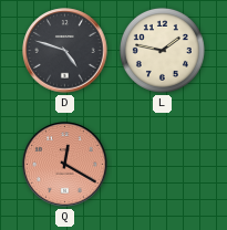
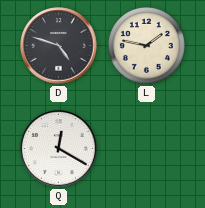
Q dial: salmon -> white
